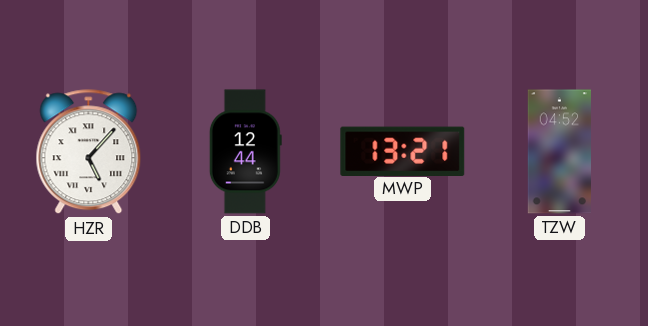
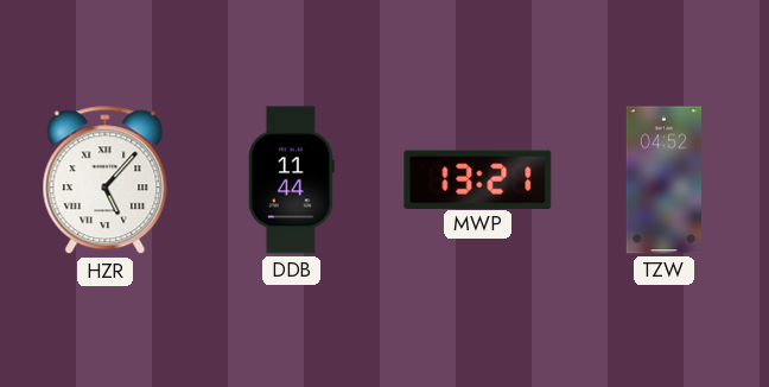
DDB: 12:44 -> 11:44
